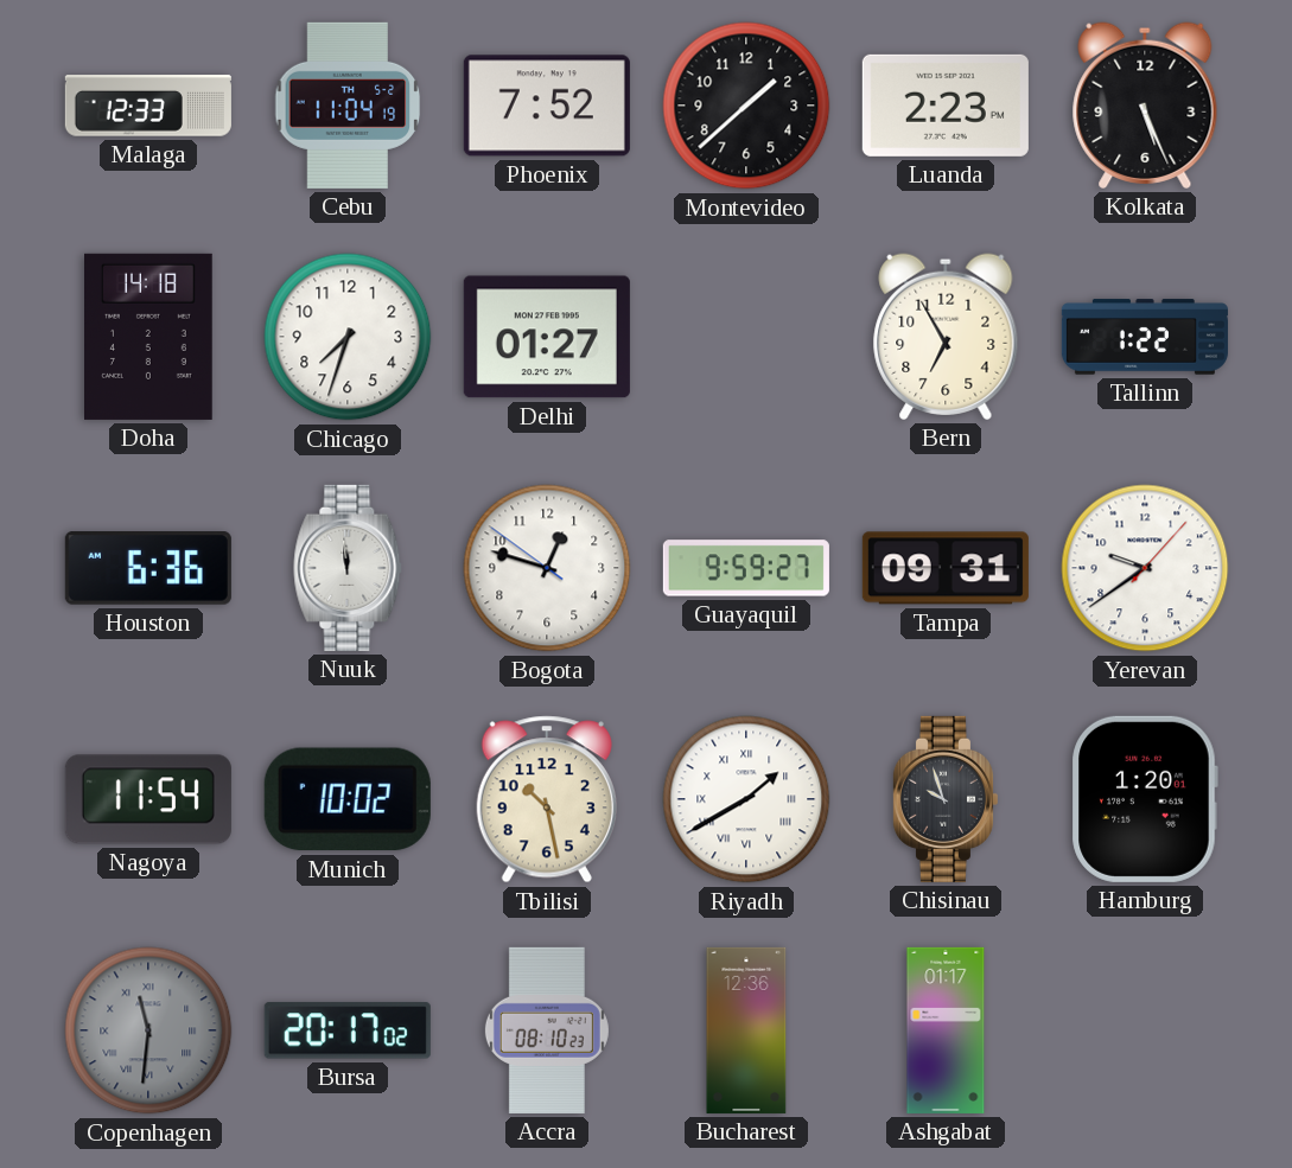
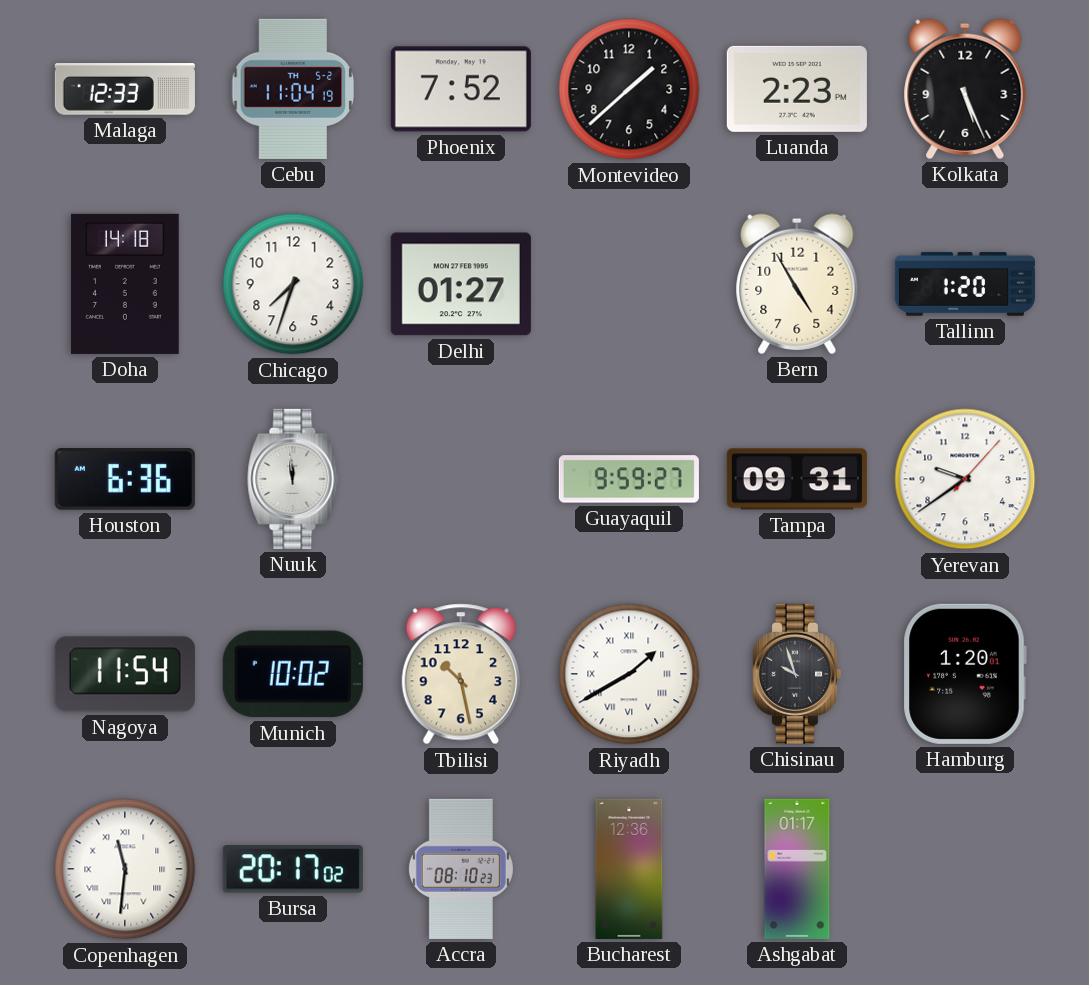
Bern: 6:55 -> 4:55
Tallinn: 1:22 -> 1:20
Bogota: 12:47 -> none
Copenhagen dial: grey -> white
